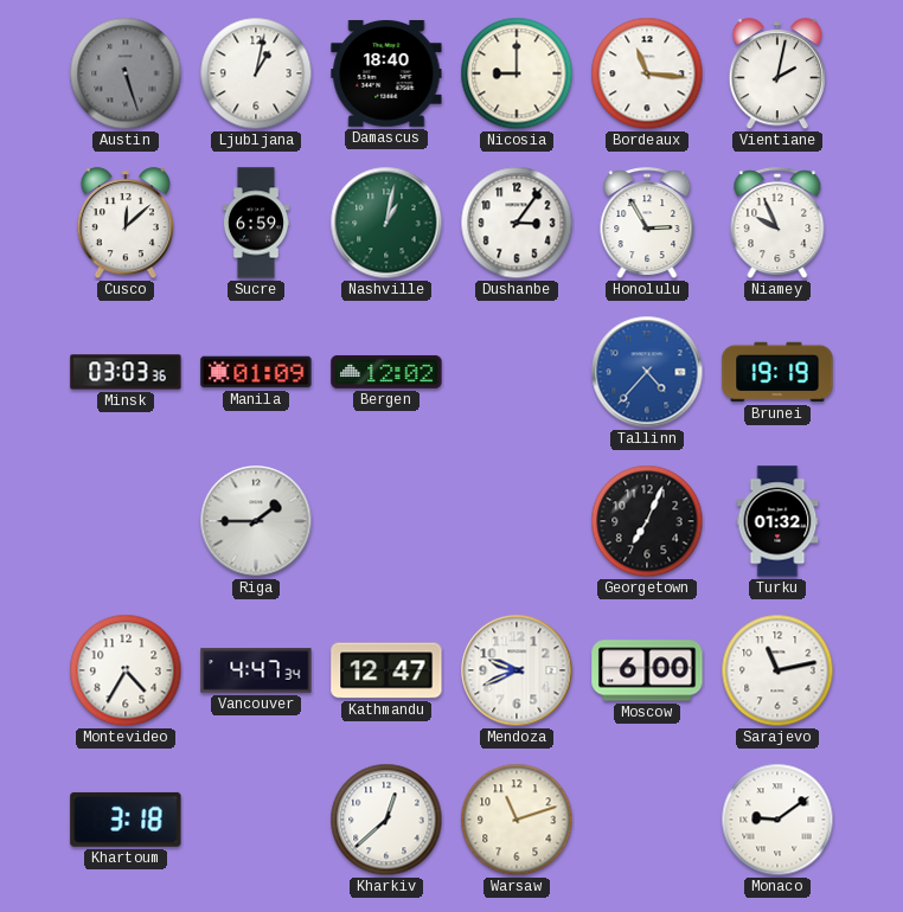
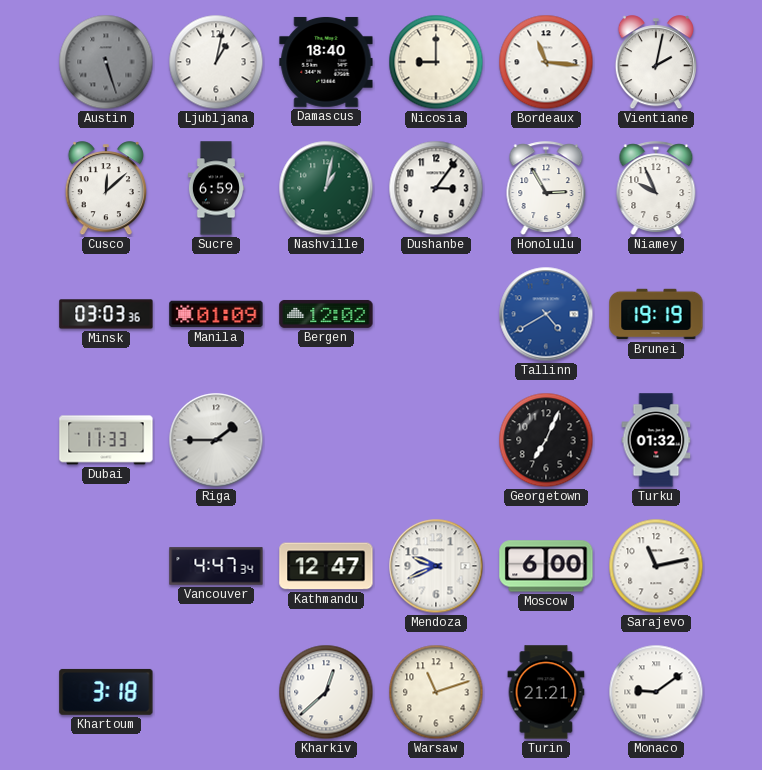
Tallinn: 4:37 -> 4:40
Dubai: none -> 11:33
Montevideo: 4:35 -> none
Turin: none -> 21:21
